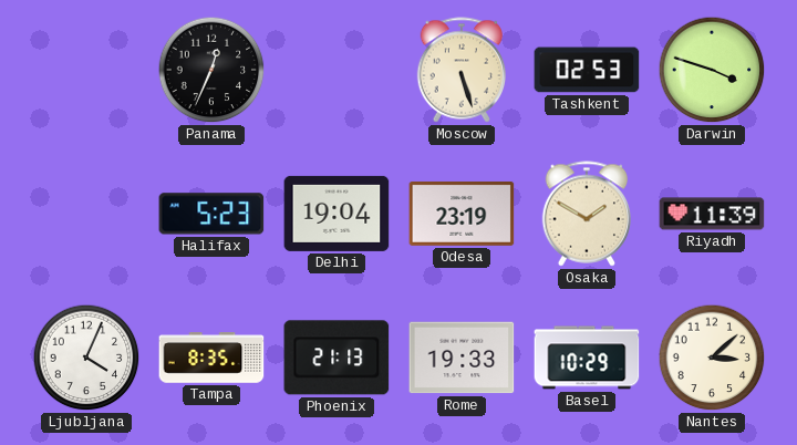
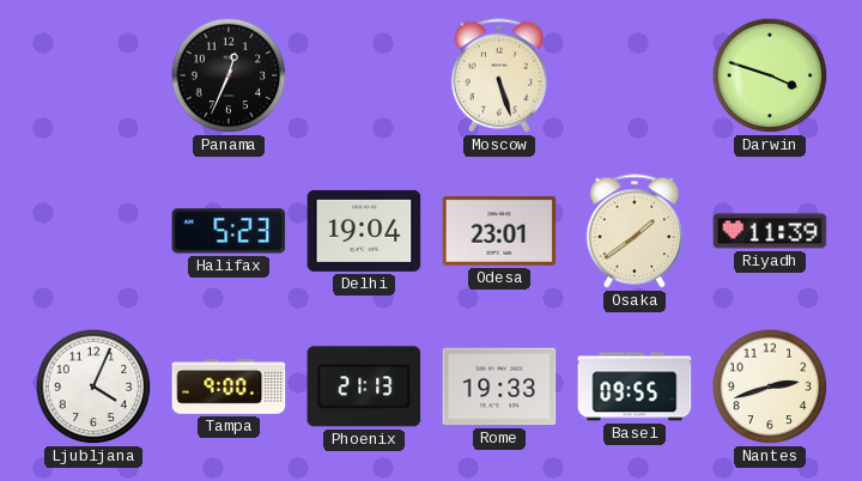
Tashkent: 02:53 -> none
Odesa: 23:19 -> 23:01
Osaka: 1:50 -> 1:39
Tampa: 8:35 -> 9:00
Basel: 10:29 -> 09:55
Nantes: 3:08 -> 2:42
